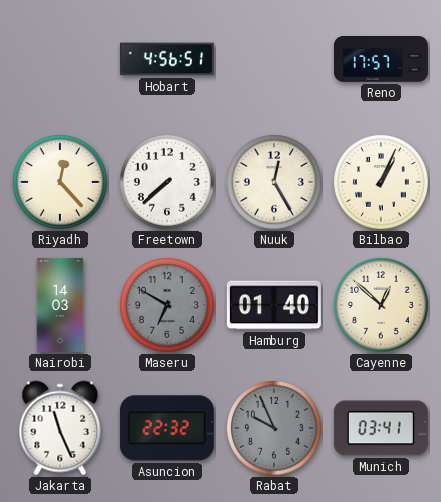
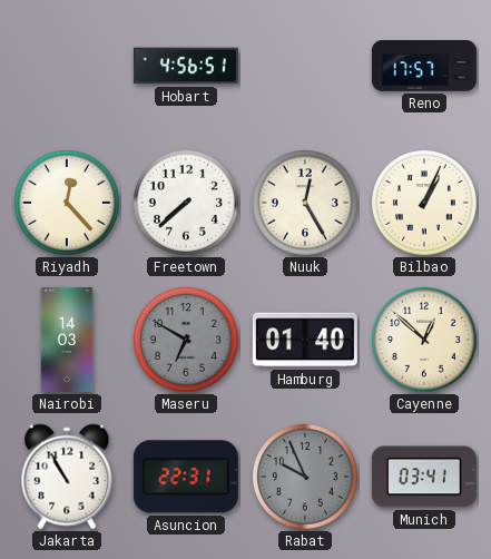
Jakarta: 11:26 -> 10:55
Asuncion: 22:32 -> 22:31
